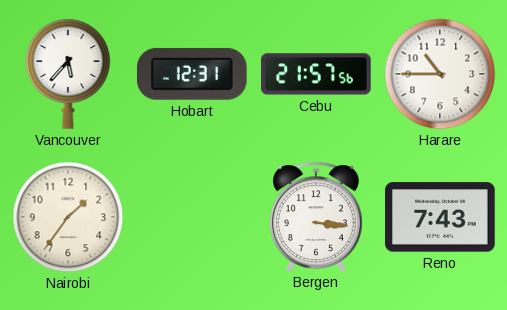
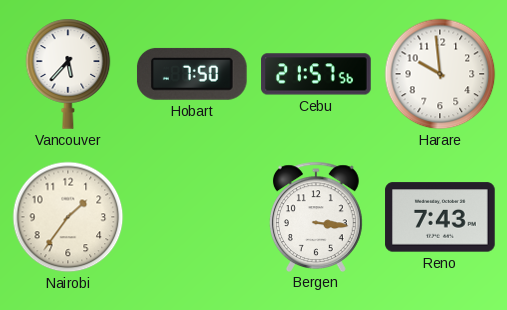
Hobart: 12:31 -> 7:50
Harare: 10:45 -> 9:59
